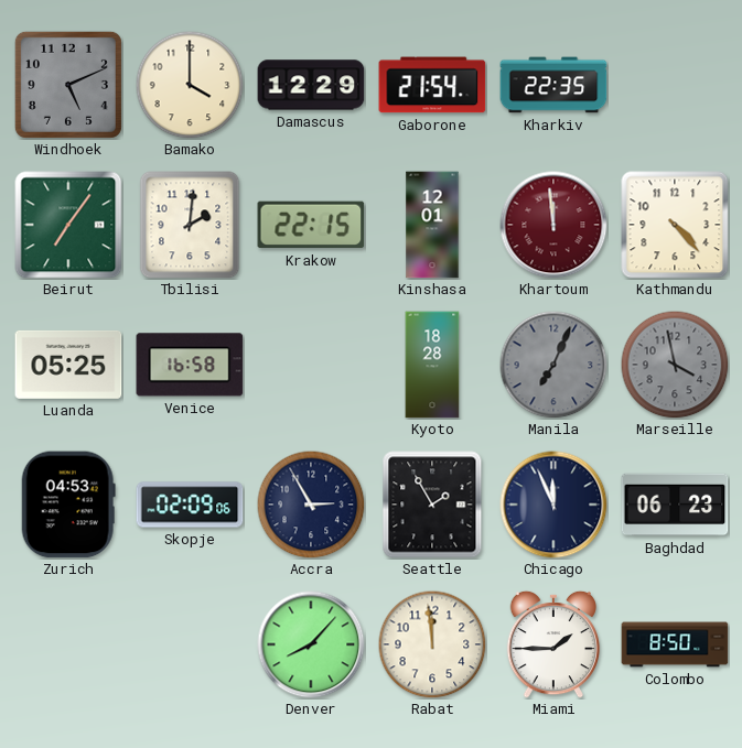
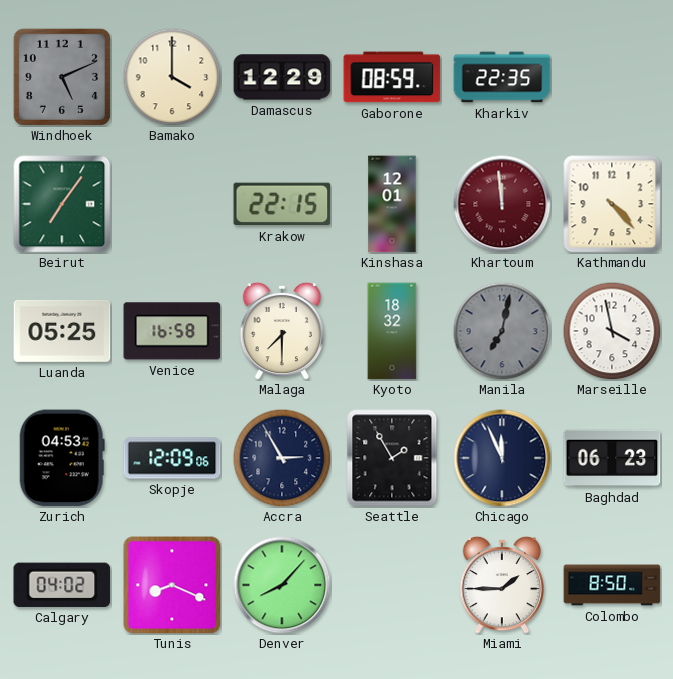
Gaborone: 21:54 -> 08:59
Tbilisi: 2:01 -> none
Malaga: none -> 7:30
Kyoto: 18:28 -> 18:32
Manila: 7:04 -> 7:02
Marseille dial: grey -> white
Skopje: 02:09 -> 12:09
Calgary: none -> 04:02
Tunis: none -> 8:19
Rabat: 11:59 -> none
